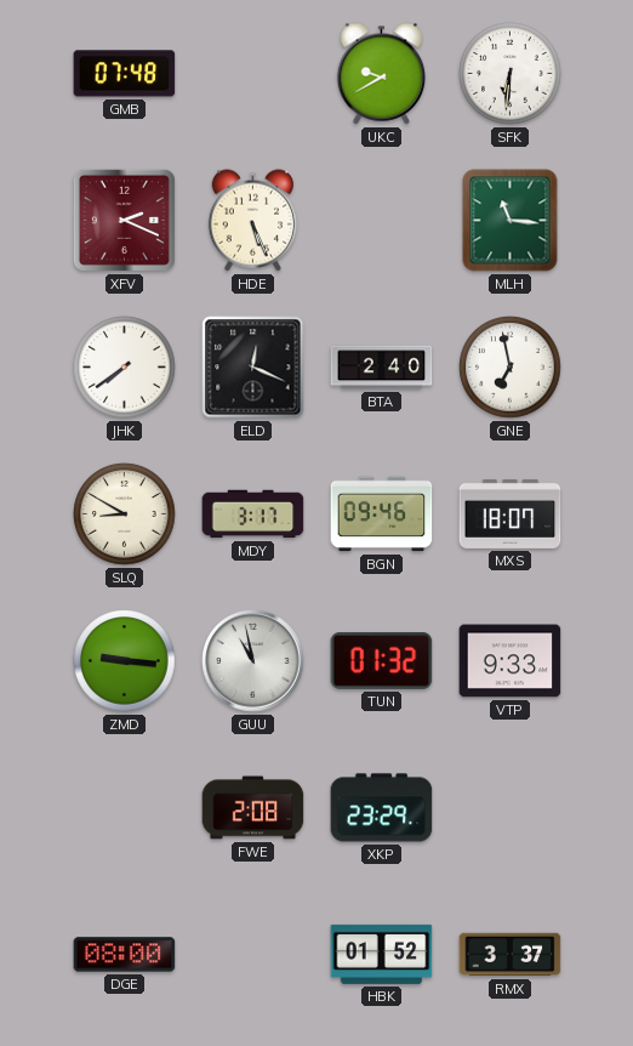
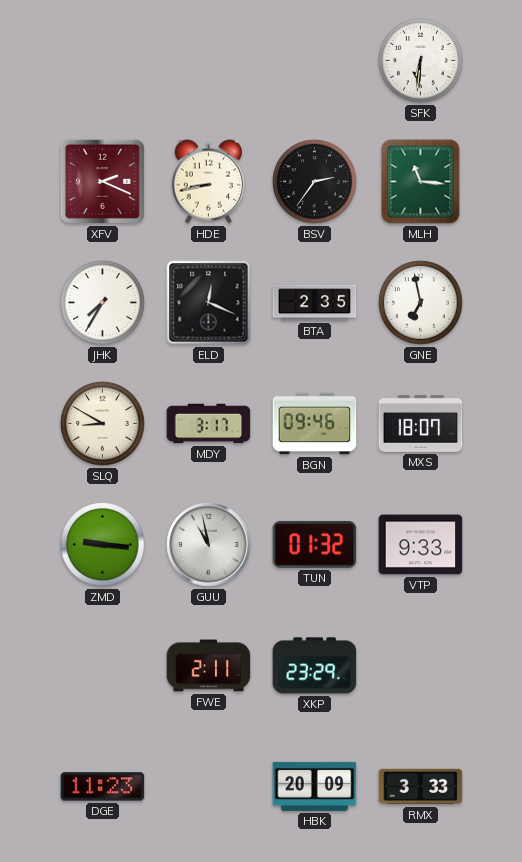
GMB: 07:48 -> none
UKC: 9:40 -> none
HDE: 5:26 -> 8:43
BSV: none -> 2:36
JHK: 7:39 -> 7:35
BTA: 2:40 -> 2:35
FWE: 2:08 -> 2:11
DGE: 08:00 -> 11:23
HBK: 01:52 -> 20:09
RMX: 3:37 -> 3:33
